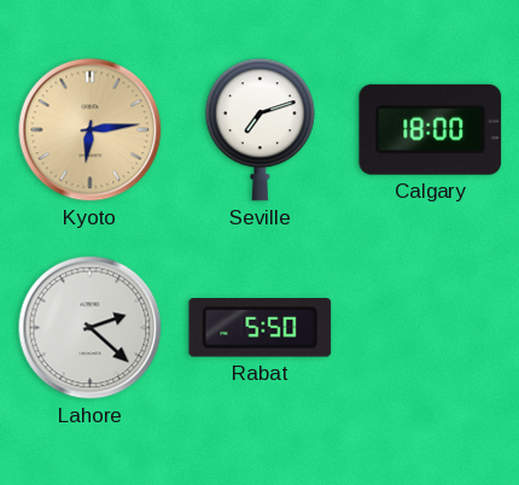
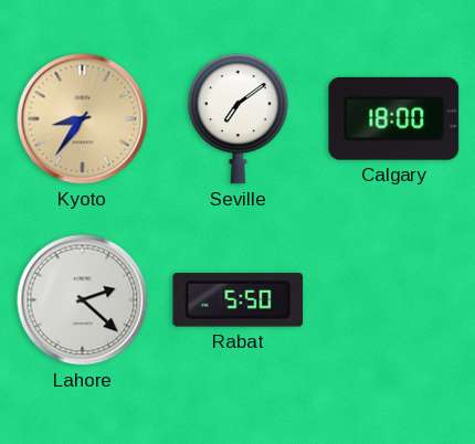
Kyoto: 6:14 -> 8:36
Seville: 7:12 -> 7:09
